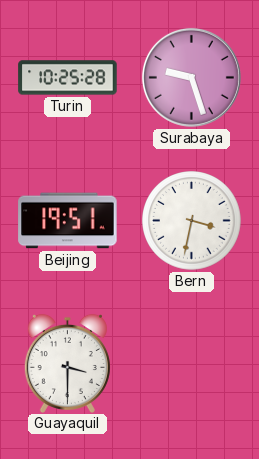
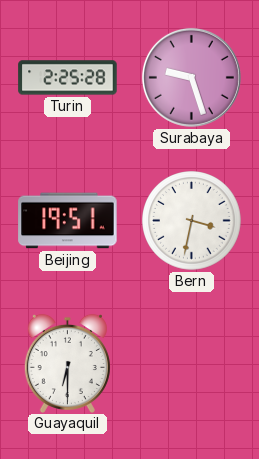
Turin: 10:25 -> 2:25
Guayaquil: 3:30 -> 6:30
